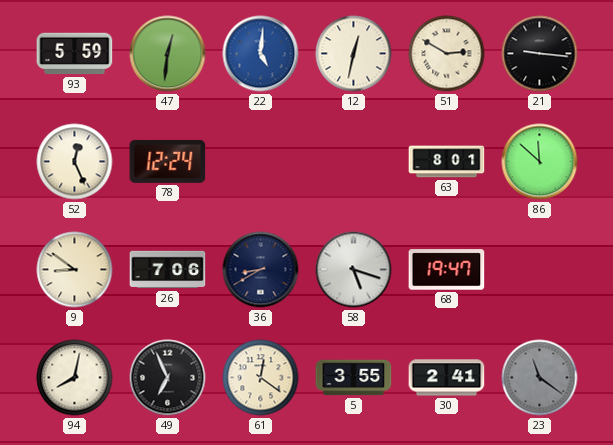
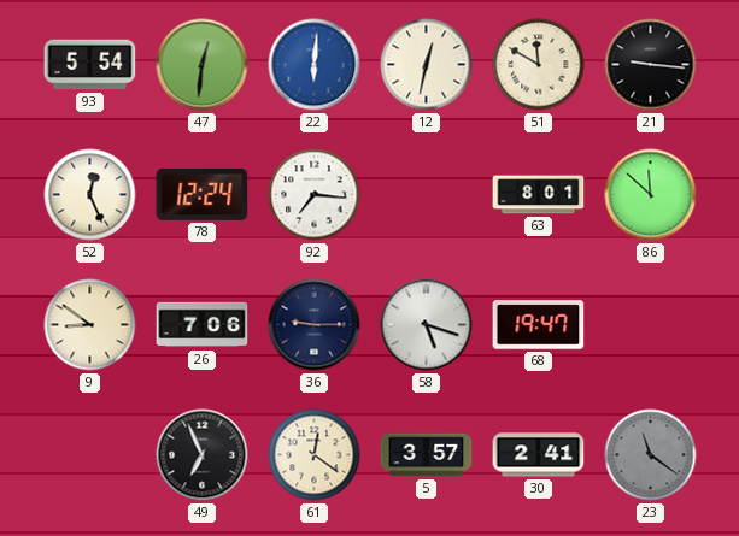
93: 5:59 -> 5:54
22: 5:01 -> 6:01
51: 2:50 -> 11:50
92: none -> 7:16
36: 8:40 -> 9:15
94: 8:02 -> none
5: 3:55 -> 3:57
